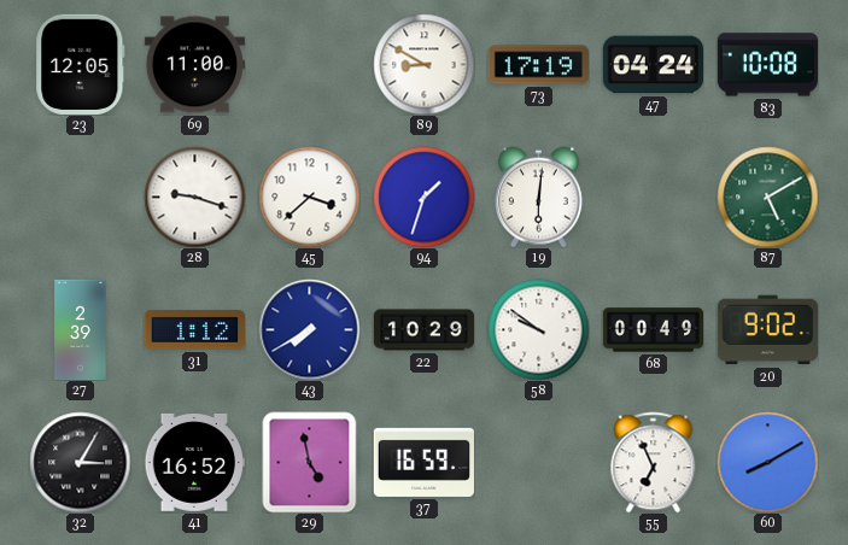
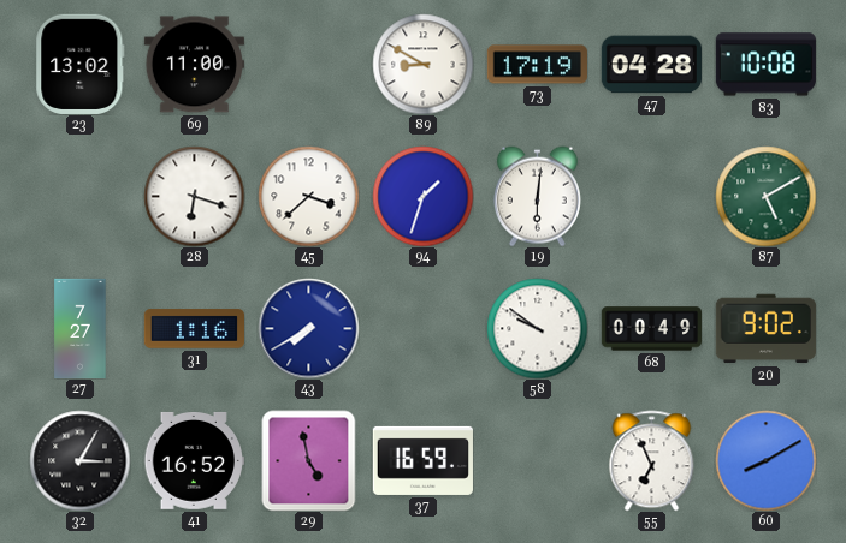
23: 12:05 -> 13:02
47: 04:24 -> 04:28
28: 9:18 -> 6:18
27: 2:39 -> 7:27
31: 1:12 -> 1:16
22: 10:29 -> none
